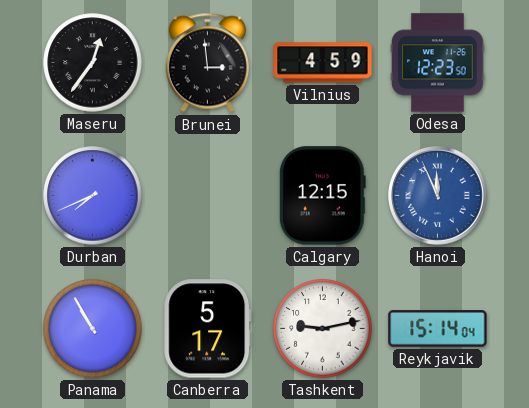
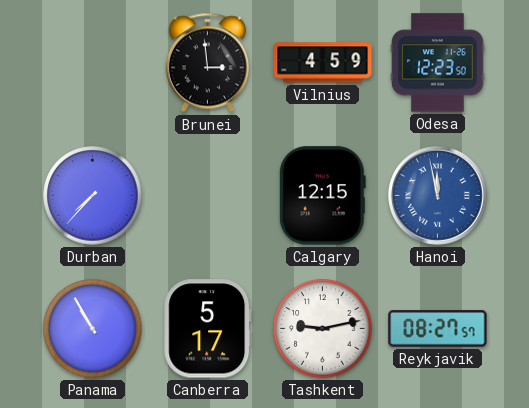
Maseru: 12:36 -> none
Durban: 7:41 -> 7:37
Hanoi: 11:56 -> 11:58
Reykjavik: 15:14 -> 08:27
